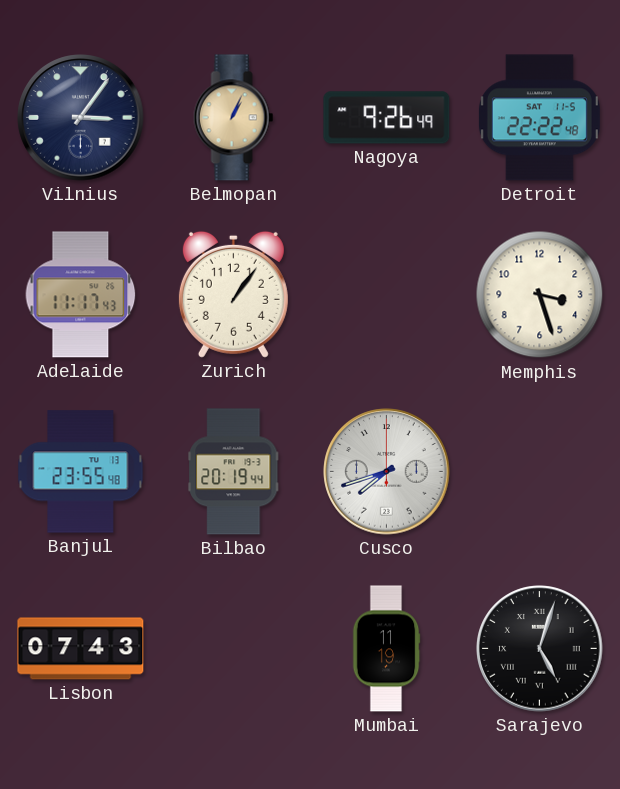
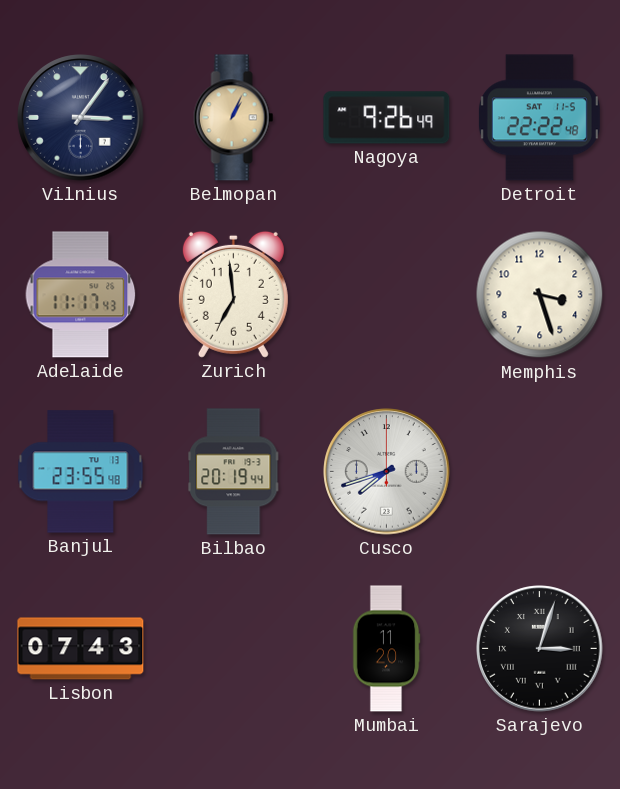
Zurich: 1:06 -> 6:59
Mumbai: 11:19 -> 11:20
Sarajevo: 5:03 -> 3:03
